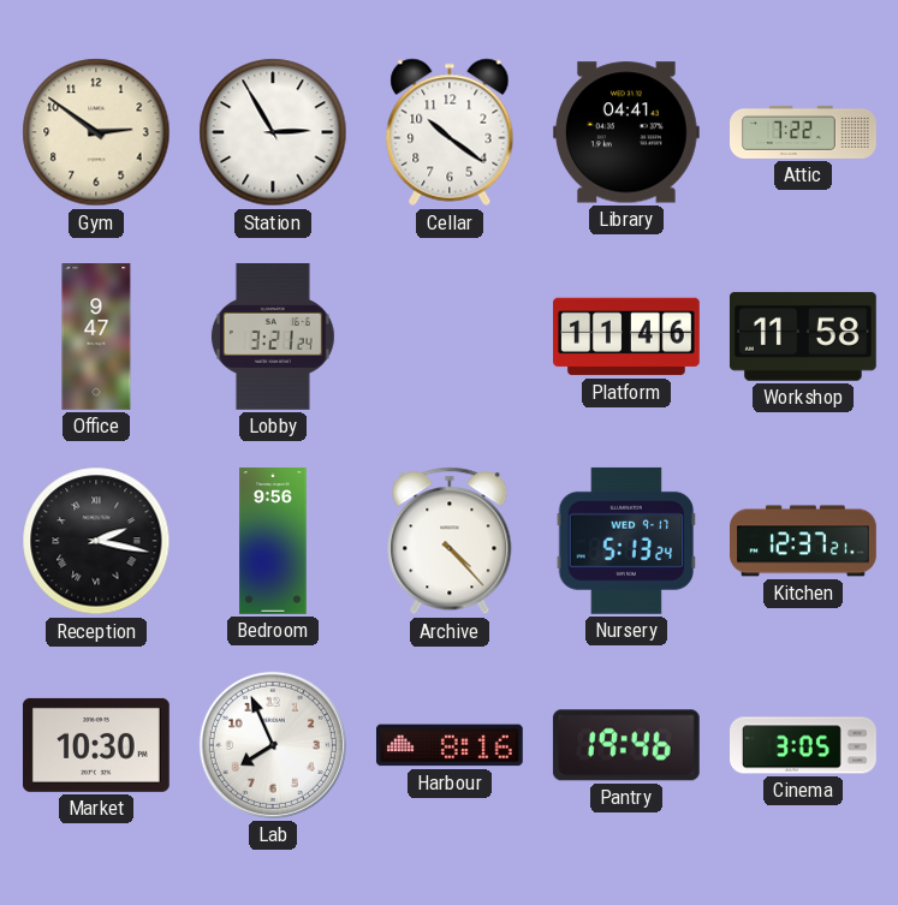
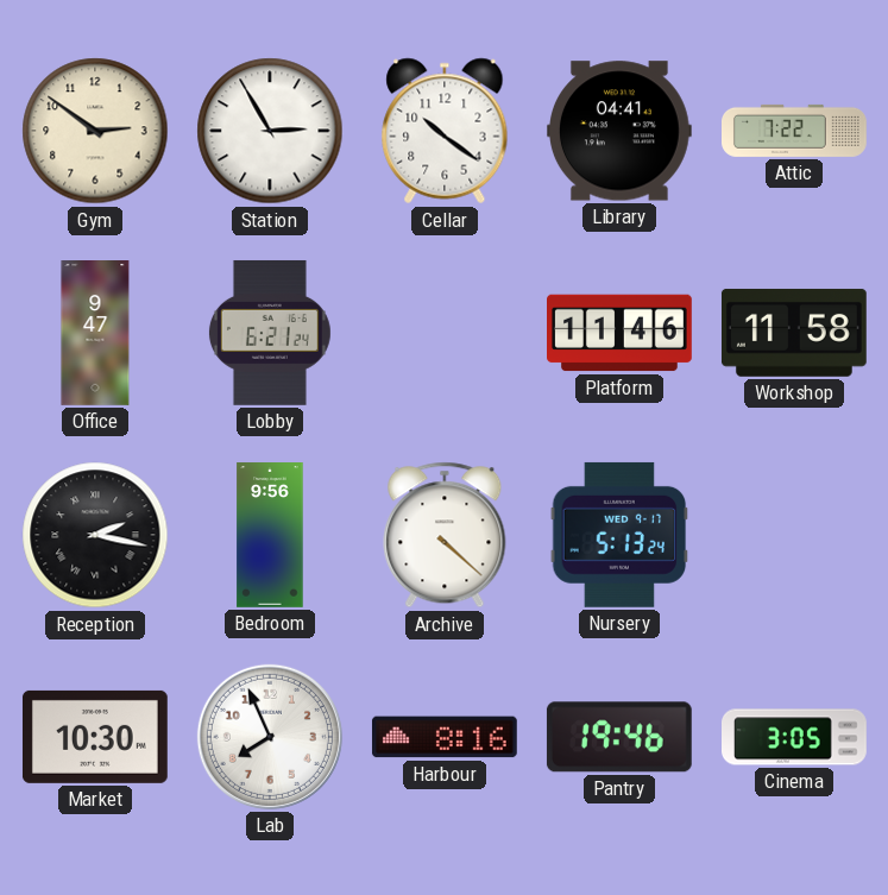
Lobby: 3:21 -> 6:21
Archive: 4:23 -> 4:22
Kitchen: 12:37 -> none
